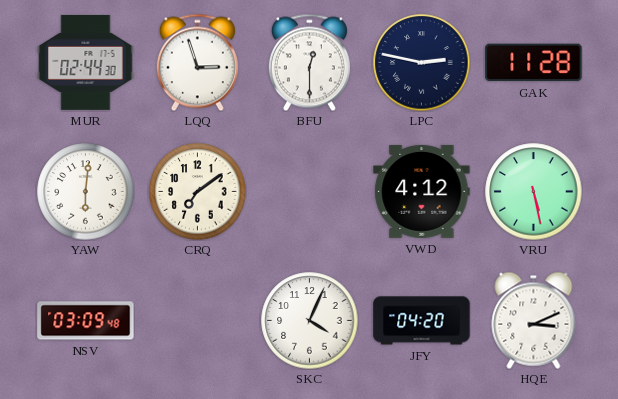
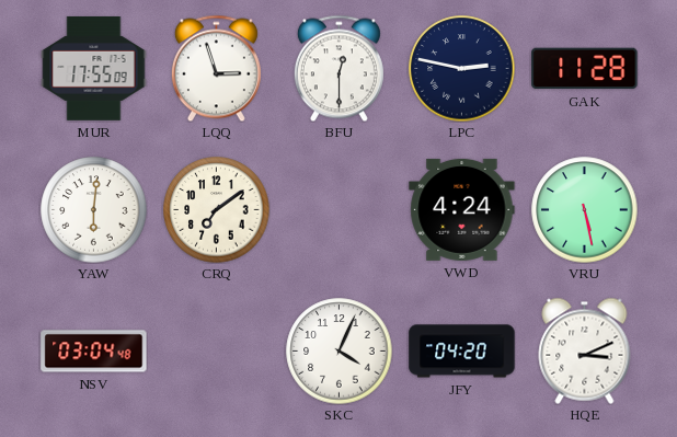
MUR: 02:44 -> 17:55
VWD: 4:12 -> 4:24
NSV: 03:09 -> 03:04
